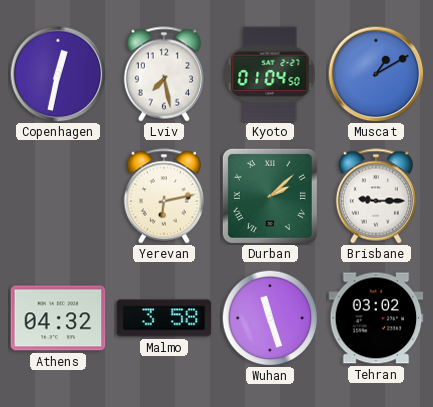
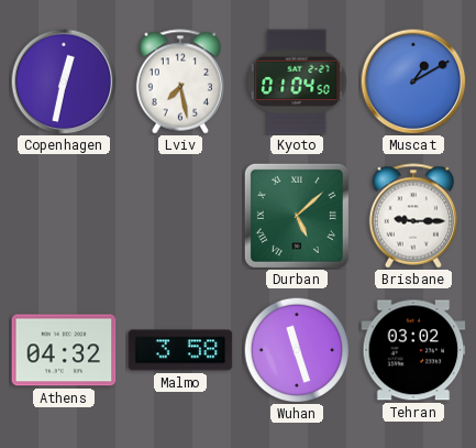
Yerevan: 6:13 -> none
Durban: 2:08 -> 5:08
